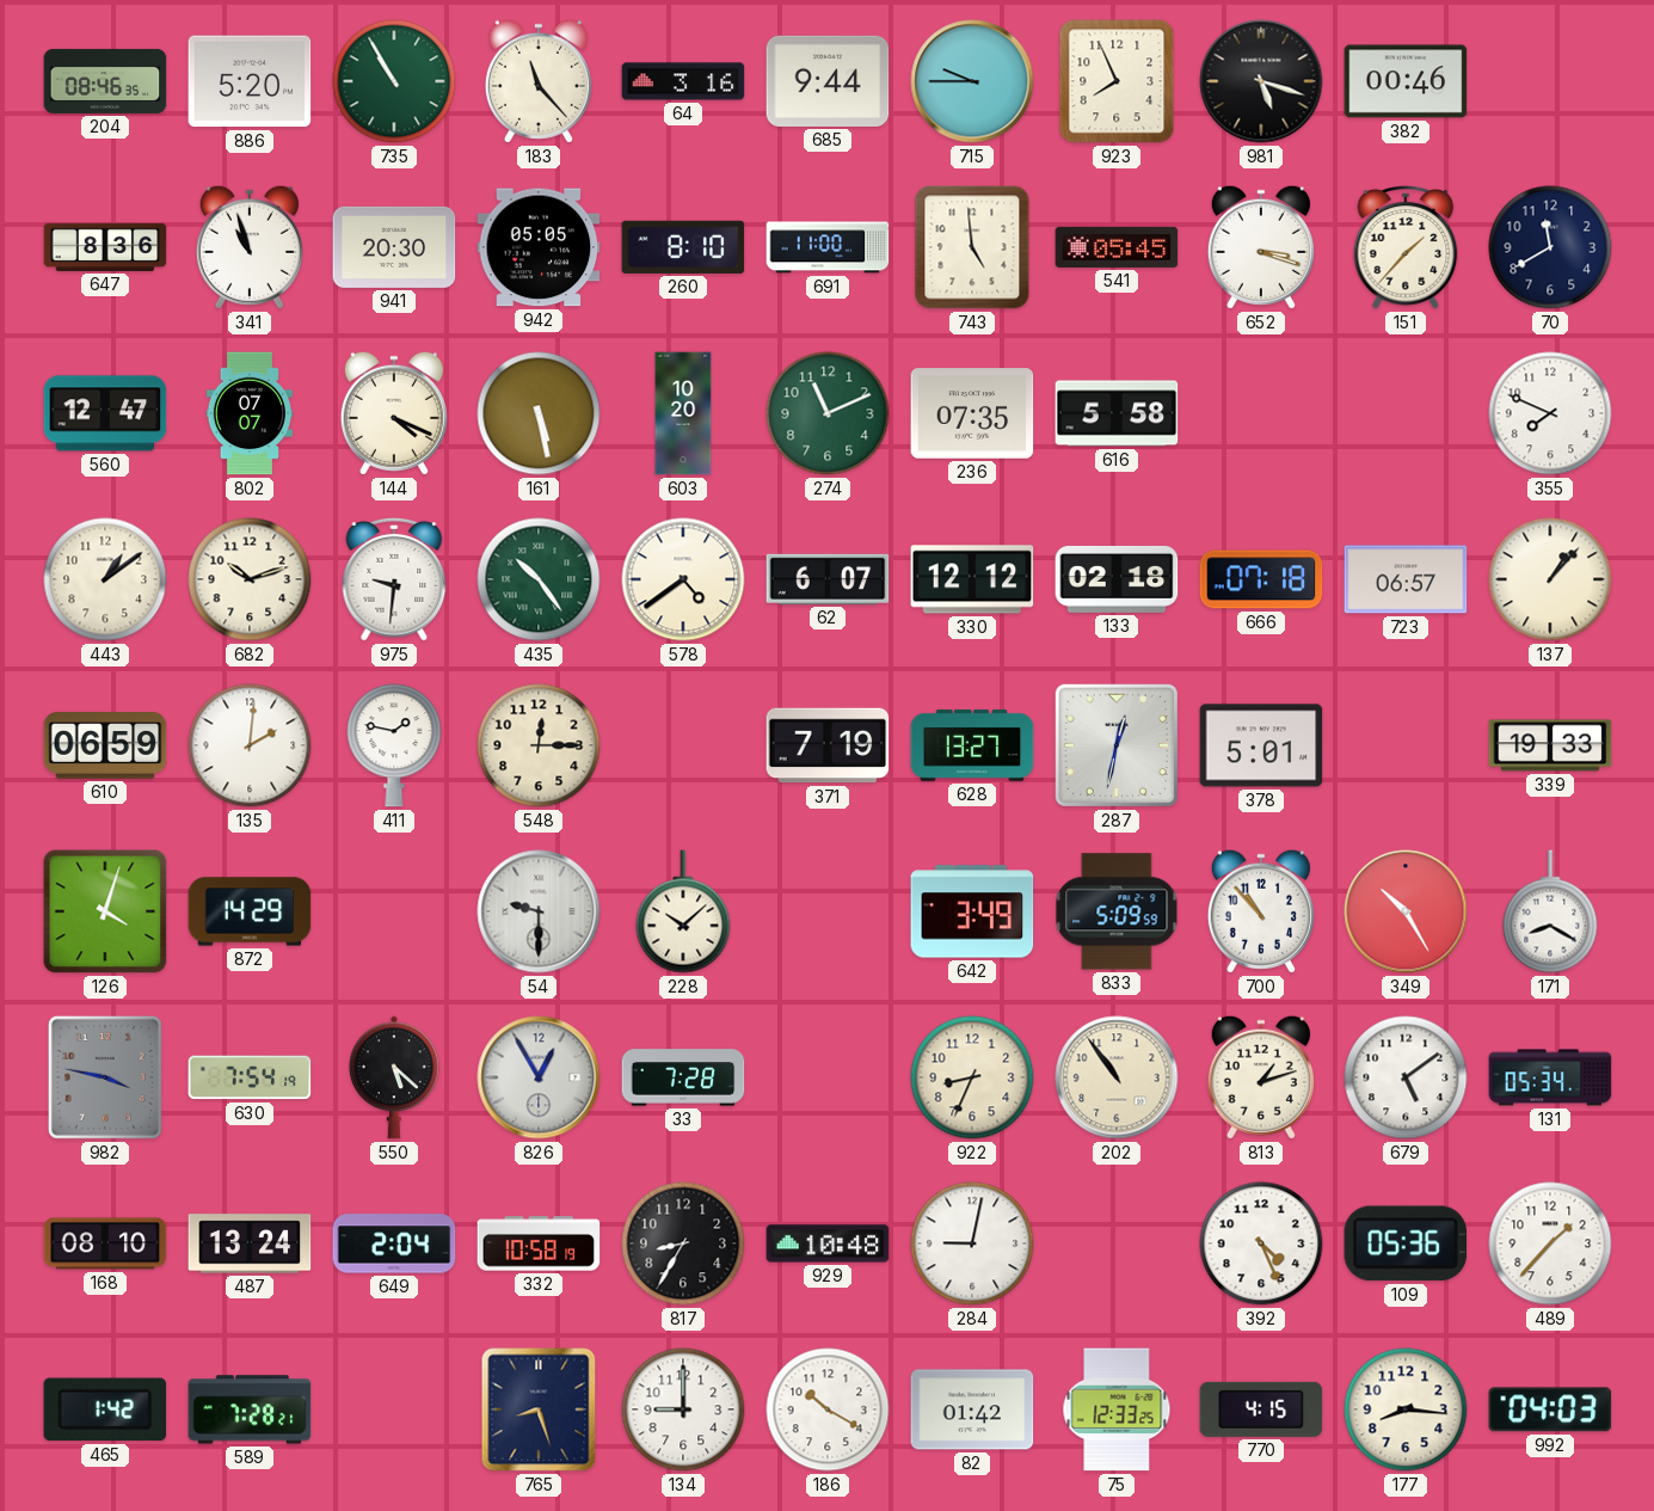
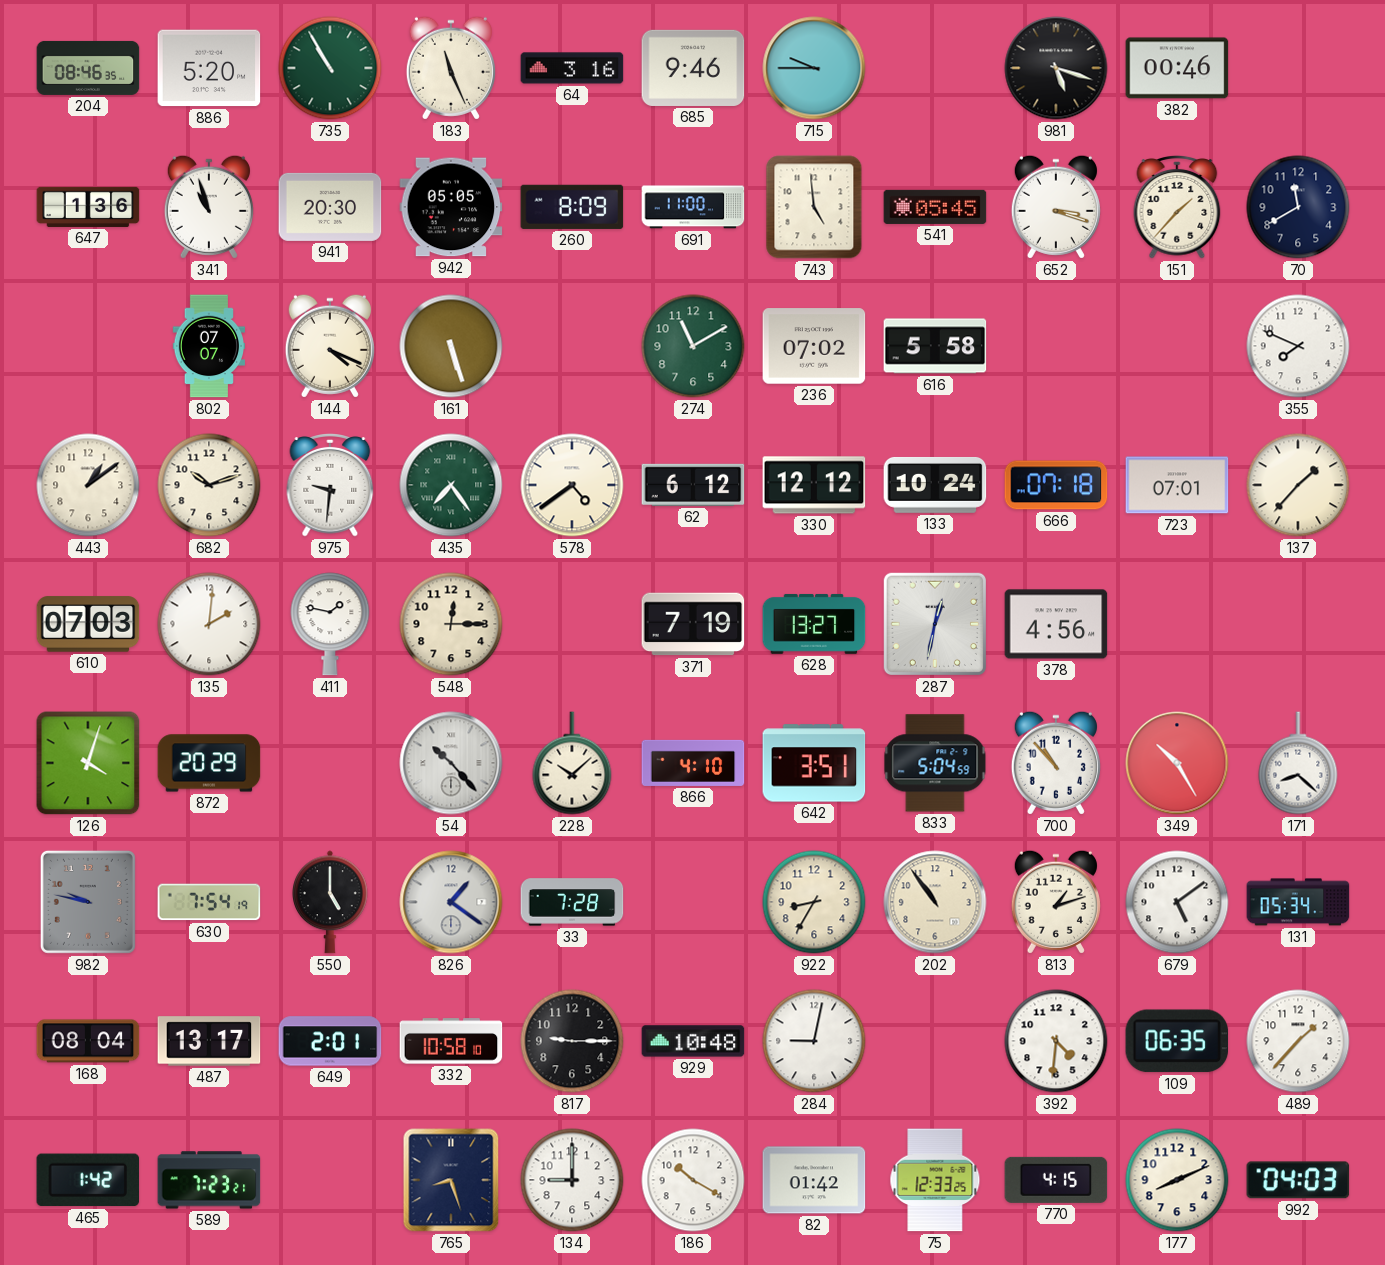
183: 11:23 -> 11:26
685: 9:44 -> 9:46
923: 7:56 -> none
647: 8:36 -> 1:36
260: 8:10 -> 8:09
560: 12:47 -> none
161: 5:28 -> 5:27
603: 10:20 -> none
274: 11:11 -> 11:10
236: 07:35 -> 07:02
435: 10:24 -> 7:24
62: 6:07 -> 6:12
133: 02:18 -> 10:24
723: 06:57 -> 07:01
137: 1:07 -> 1:37
610: 06:59 -> 07:03
378: 5:01 -> 4:56
339: 19:33 -> none
872: 14:29 -> 20:29
54: 9:30 -> 10:23
866: none -> 4:10
642: 3:49 -> 3:51
833: 5:09 -> 5:04
171: 8:20 -> 8:22
982: 3:47 -> 9:47
550: 5:22 -> 5:00
826: 12:55 -> 1:21
922: 8:34 -> 8:35
168: 08:10 -> 08:04
487: 13:24 -> 13:17
649: 2:04 -> 2:01
332: 10:58:19 -> 10:58:10
817: 8:35 -> 9:15
392: 4:26 -> 4:31
109: 05:36 -> 06:35
589: 7:28 -> 7:23
177: 8:16 -> 8:11
